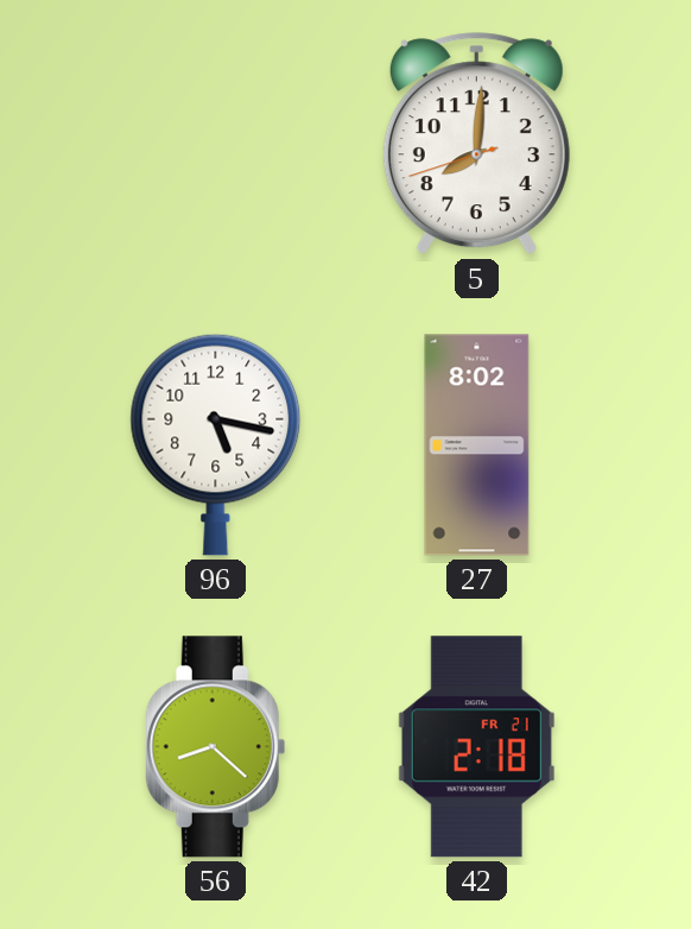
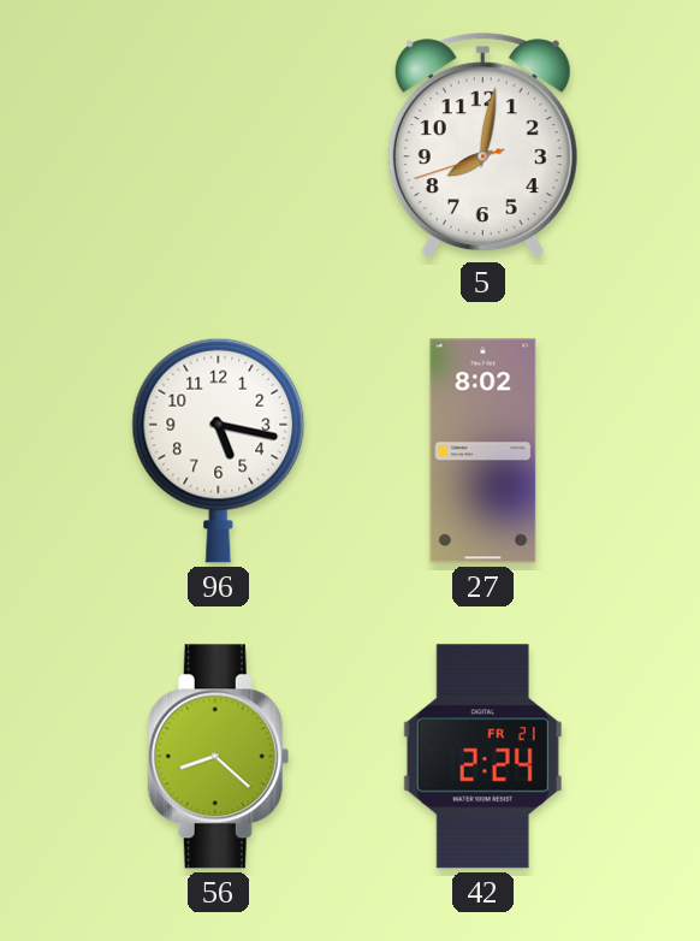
5: 8:00 -> 8:01
42: 2:18 -> 2:24
